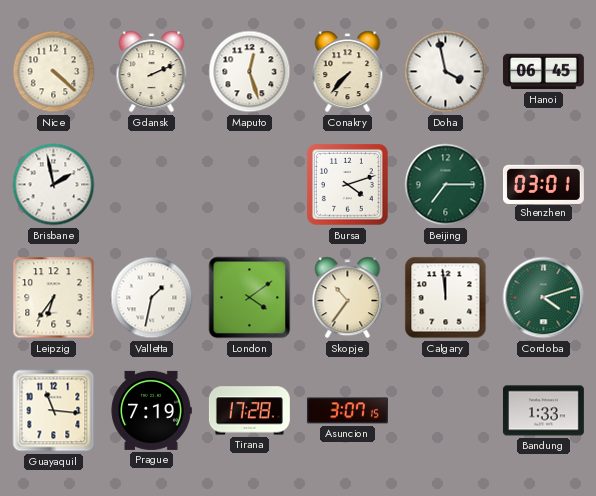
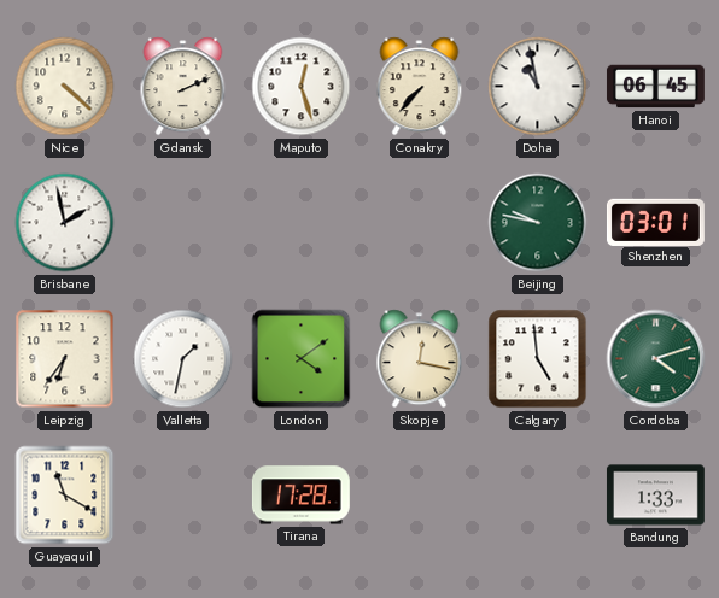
Doha: 3:58 -> 10:58
Bursa: 4:12 -> none
Beijing: 7:15 -> 9:47
Skopje: 10:36 -> 12:17
Calgary: 11:59 -> 4:59
Guayaquil: 11:16 -> 11:20
Prague: 7:19 -> none
Asuncion: 3:07 -> none
